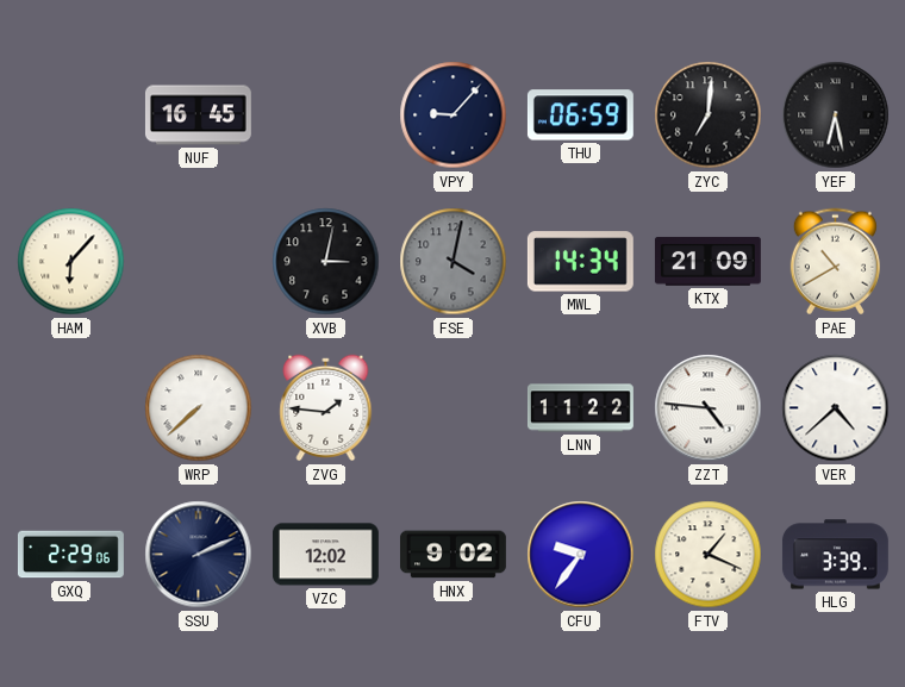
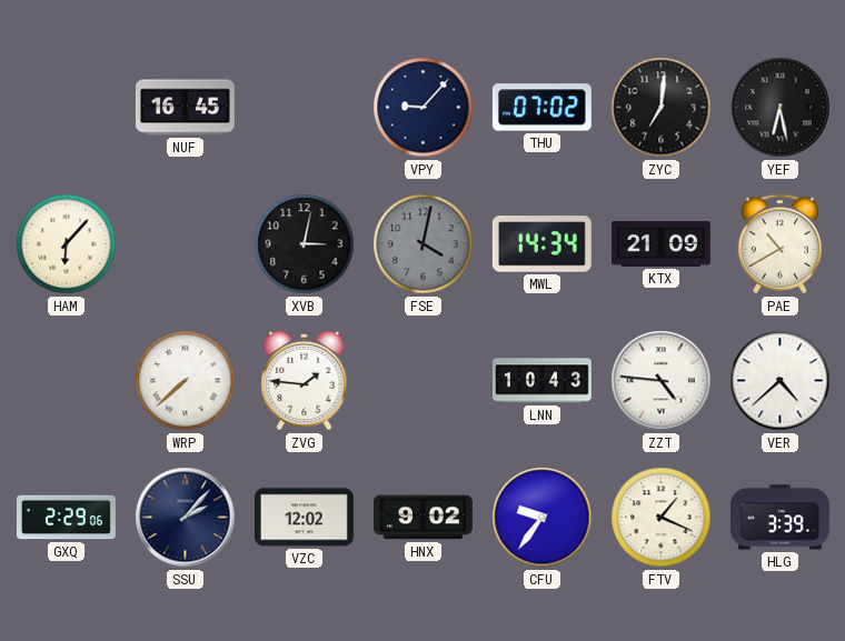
THU: 06:59 -> 07:02
LNN: 11:22 -> 10:43
SSU: 2:11 -> 2:07
